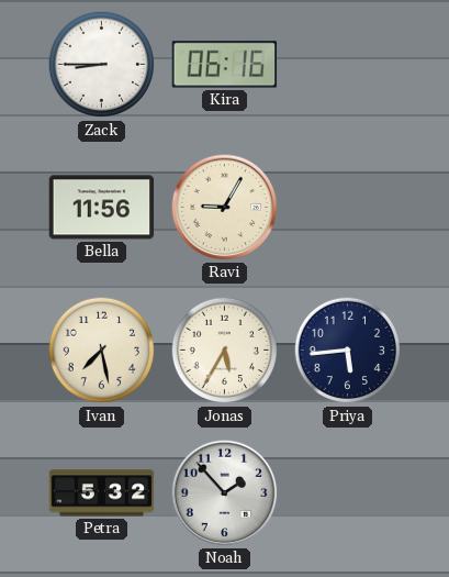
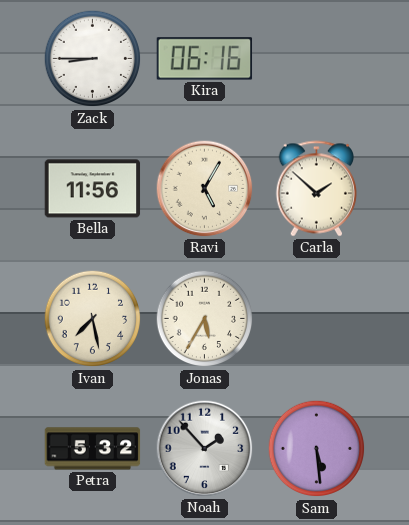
Ravi: 9:05 -> 5:05
Carla: none -> 1:52
Priya: 5:44 -> none
Sam: none -> 5:29
